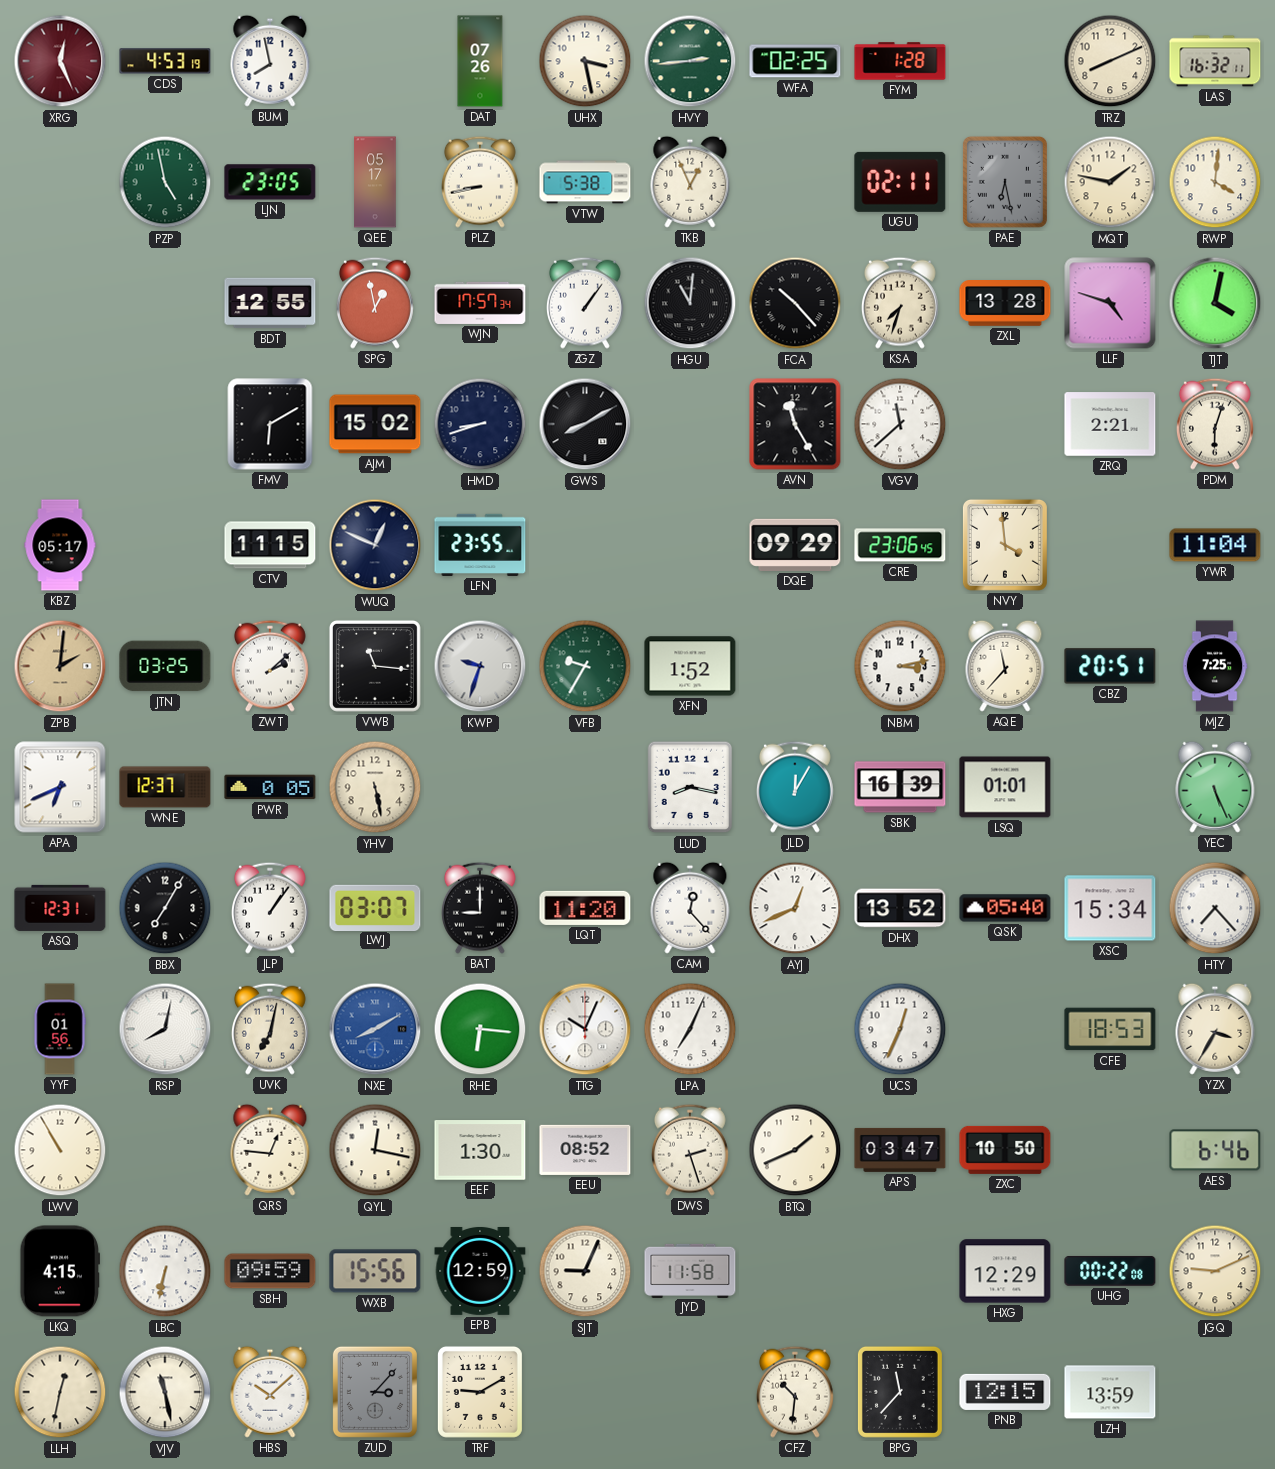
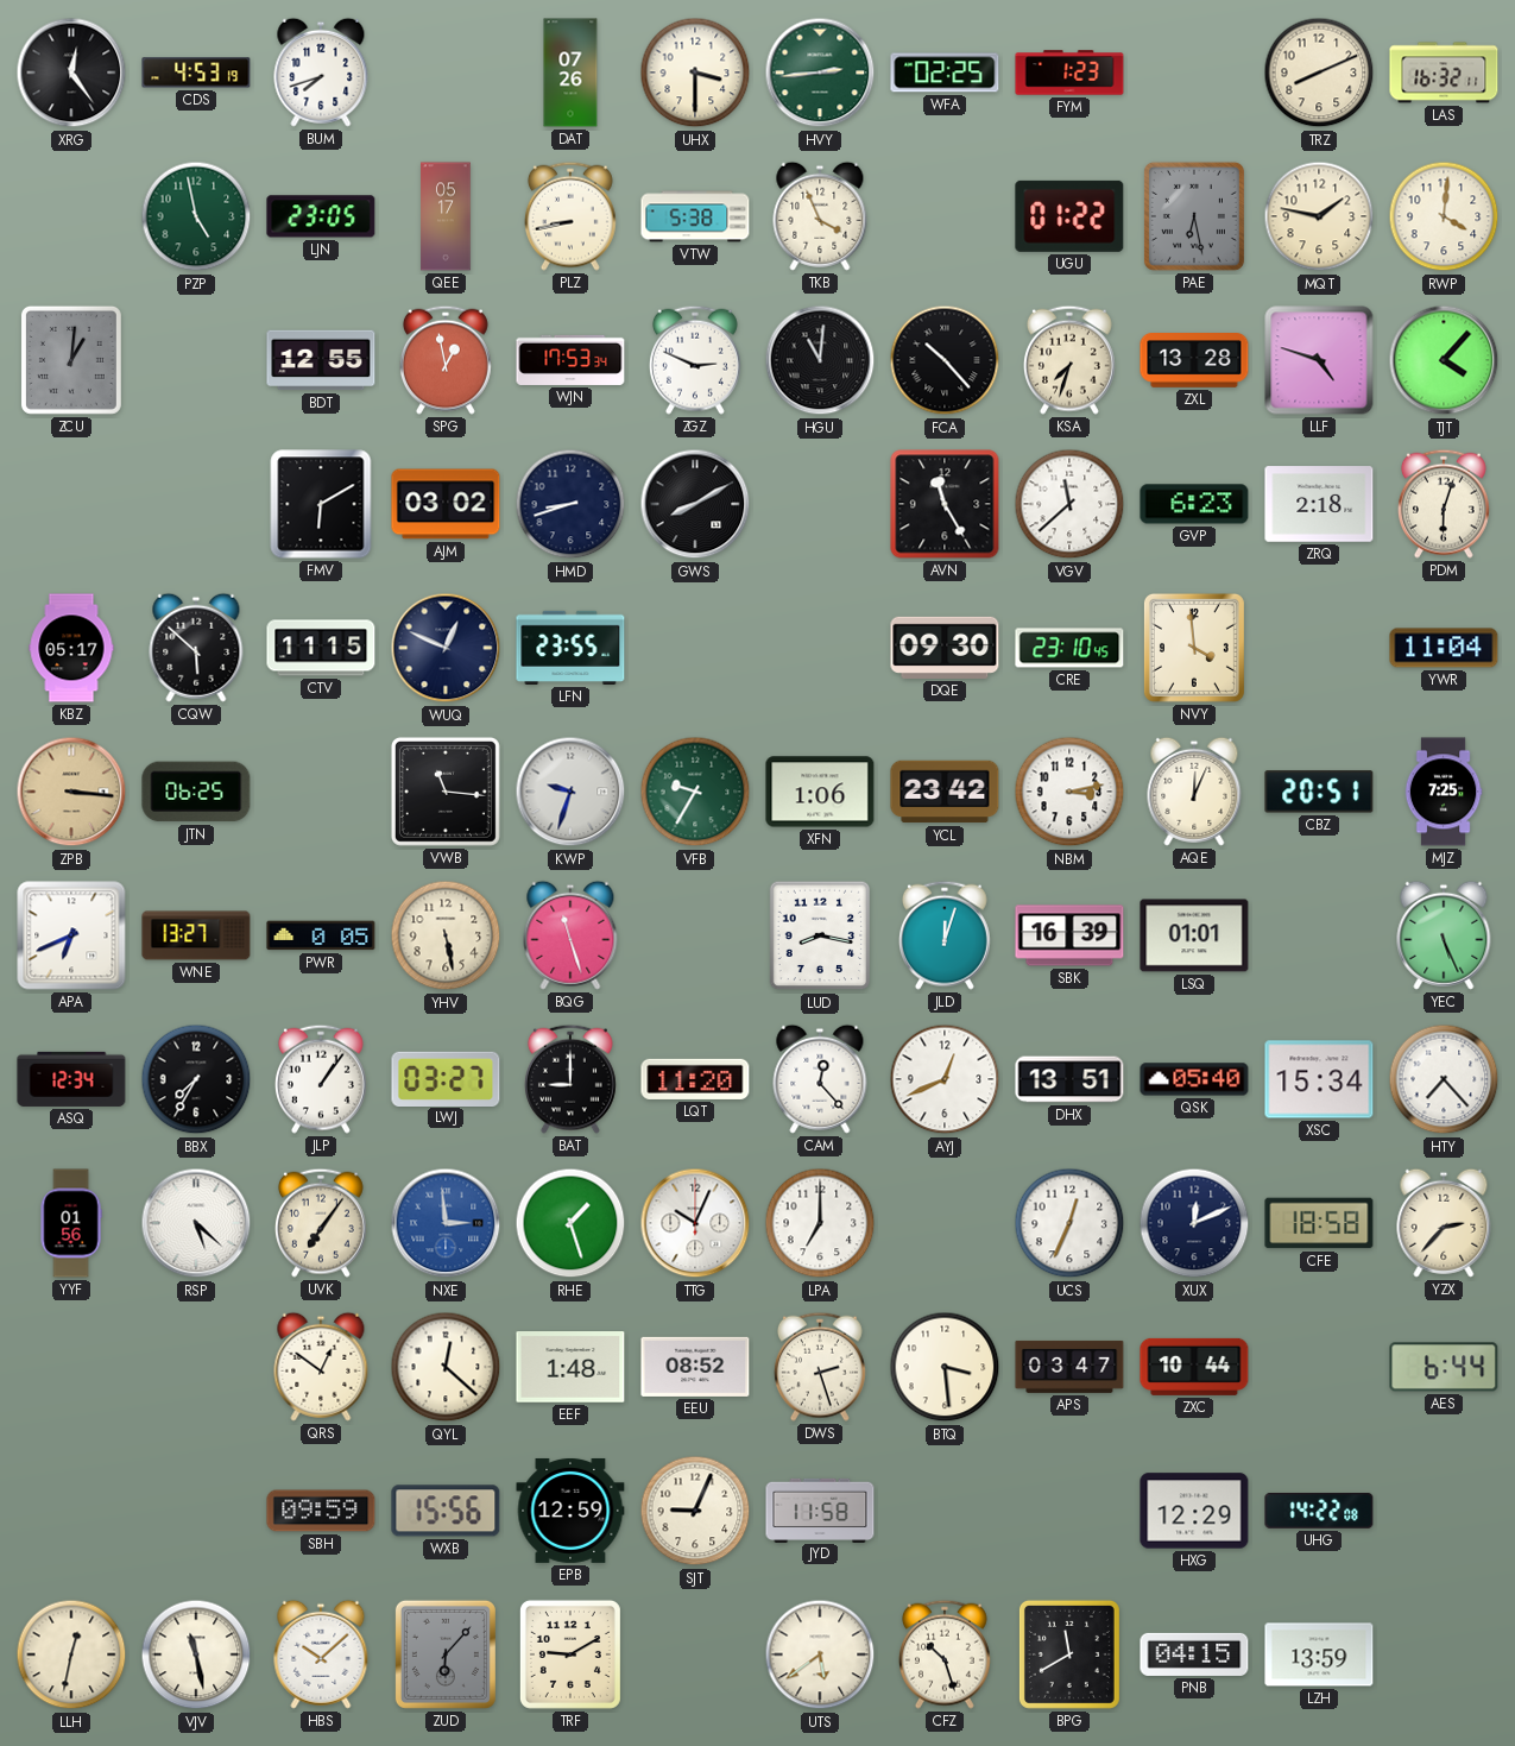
XRG: 12:26 -> 12:24
XRG dial: burgundy -> black
BUM: 7:58 -> 7:42
UHX: 3:28 -> 3:30
FYM: 1:28 -> 1:23
TKB: 12:56 -> 3:56
UGU: 02:11 -> 01:22
ZCU: none -> 1:01
WJN: 17:57 -> 17:53
ZGZ: 1:06 -> 2:49
TJT: 4:02 -> 4:07
AJM: 15:02 -> 03:02
GVP: none -> 6:23
ZRQ: 2:21 -> 2:18
CQW: none -> 5:52
DQE: 09:29 -> 09:30
CRE: 23:06 -> 23:10
ZPB: 2:01 -> 3:16
JTN: 03:25 -> 06:25
ZWT: 2:08 -> none
XFN: 1:52 -> 1:06
YCL: none -> 23:42
AQE: 11:37 -> 12:04
WNE: 12:37 -> 13:27
BQG: none -> 11:27
JLD: 12:05 -> 12:03
ASQ: 12:31 -> 12:34
BBX: 7:05 -> 7:35
LWJ: 03:07 -> 03:27
DHX: 13:52 -> 13:51
RSP: 8:02 -> 5:22
UVK: 7:02 -> 7:06
NXE: 8:10 -> 2:59
RHE: 6:16 -> 1:27
LPA: 7:04 -> 7:00
XUX: none -> 12:11
CFE: 18:53 -> 18:58
YZX: 3:35 -> 2:37
LWV: 10:55 -> none
QRS: 12:46 -> 12:51
QYL: 12:17 -> 12:22
EEF: 1:30 -> 1:48
BTQ: 1:41 -> 3:29
ZXC: 10:50 -> 10:44
AES: 6:46 -> 6:44
LKQ: 4:15 -> none
LBC: 6:32 -> none
UHG: 00:22 -> 14:22
JGQ: 9:11 -> none
ZUD: 3:07 -> 6:07
UTS: none -> 5:39
CFZ: 10:31 -> 10:27
BPG: 11:37 -> 11:40
PNB: 12:15 -> 04:15
